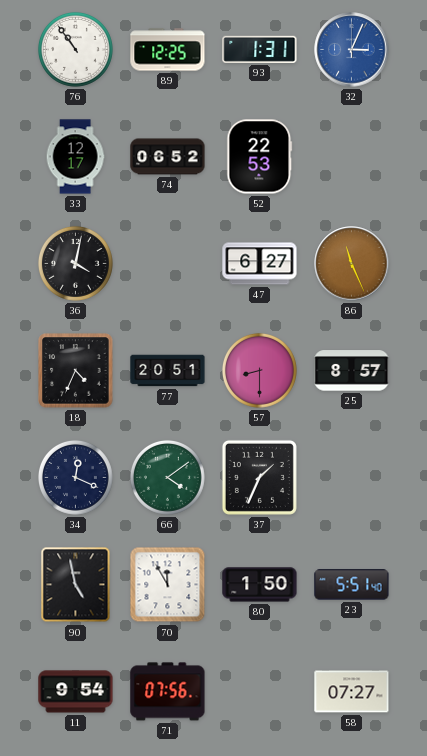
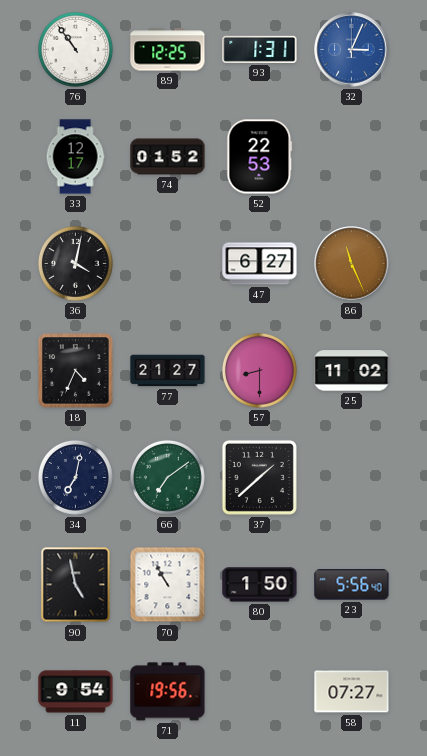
74: 06:52 -> 01:52
77: 20:51 -> 21:27
25: 8:57 -> 11:02
34: 12:19 -> 7:02
66: 4:09 -> 7:09
37: 1:34 -> 1:38
70: 11:55 -> 10:55
23: 5:51 -> 5:56
71: 07:56 -> 19:56
